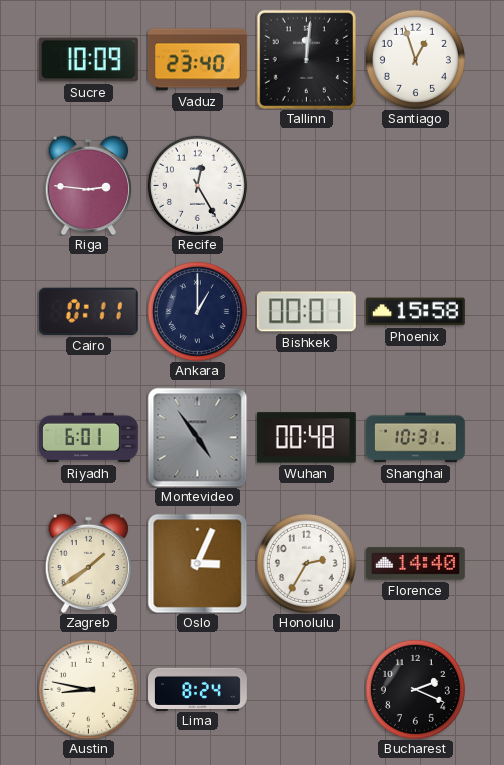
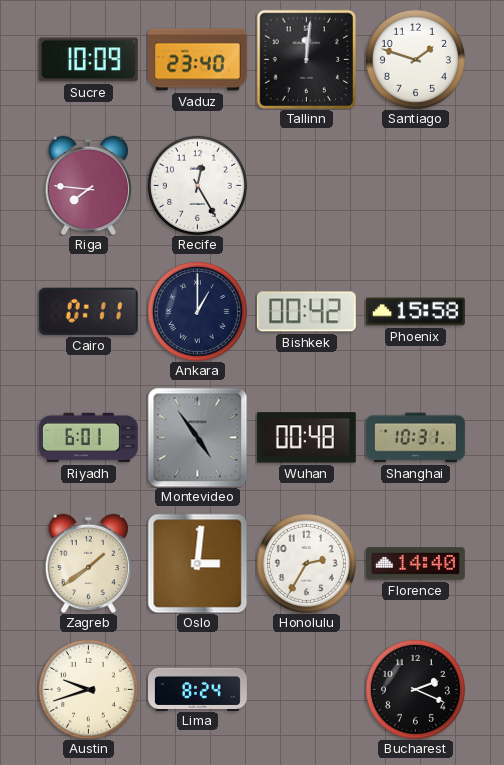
Santiago: 12:57 -> 1:48
Riga: 2:46 -> 7:46
Bishkek: 00:01 -> 00:42
Oslo: 3:04 -> 3:01
Austin: 8:47 -> 9:42
